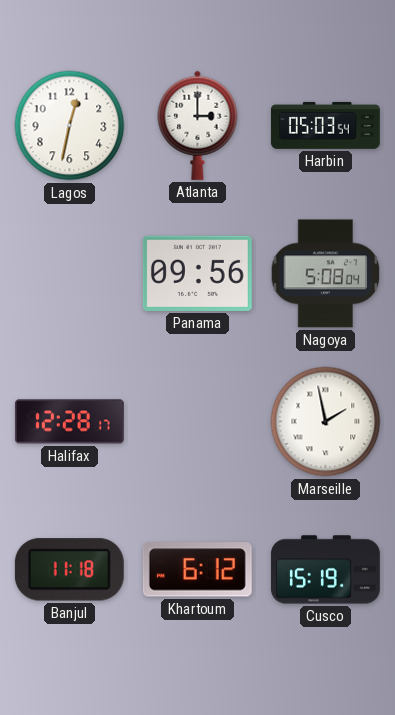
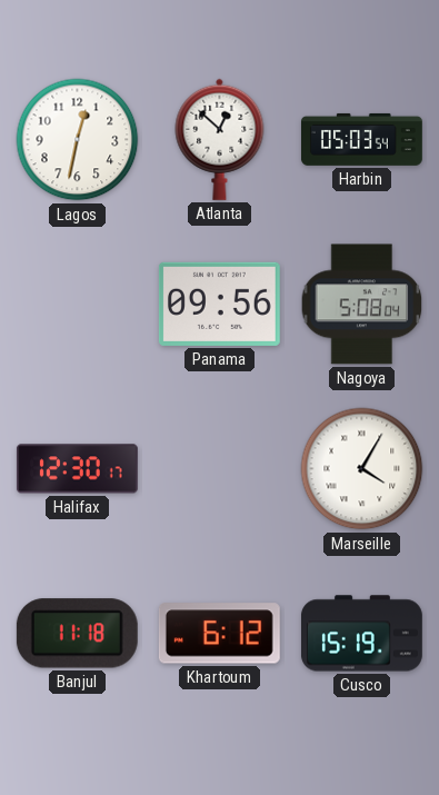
Atlanta: 3:00 -> 12:52
Halifax: 12:28 -> 12:30
Marseille: 1:58 -> 4:05
